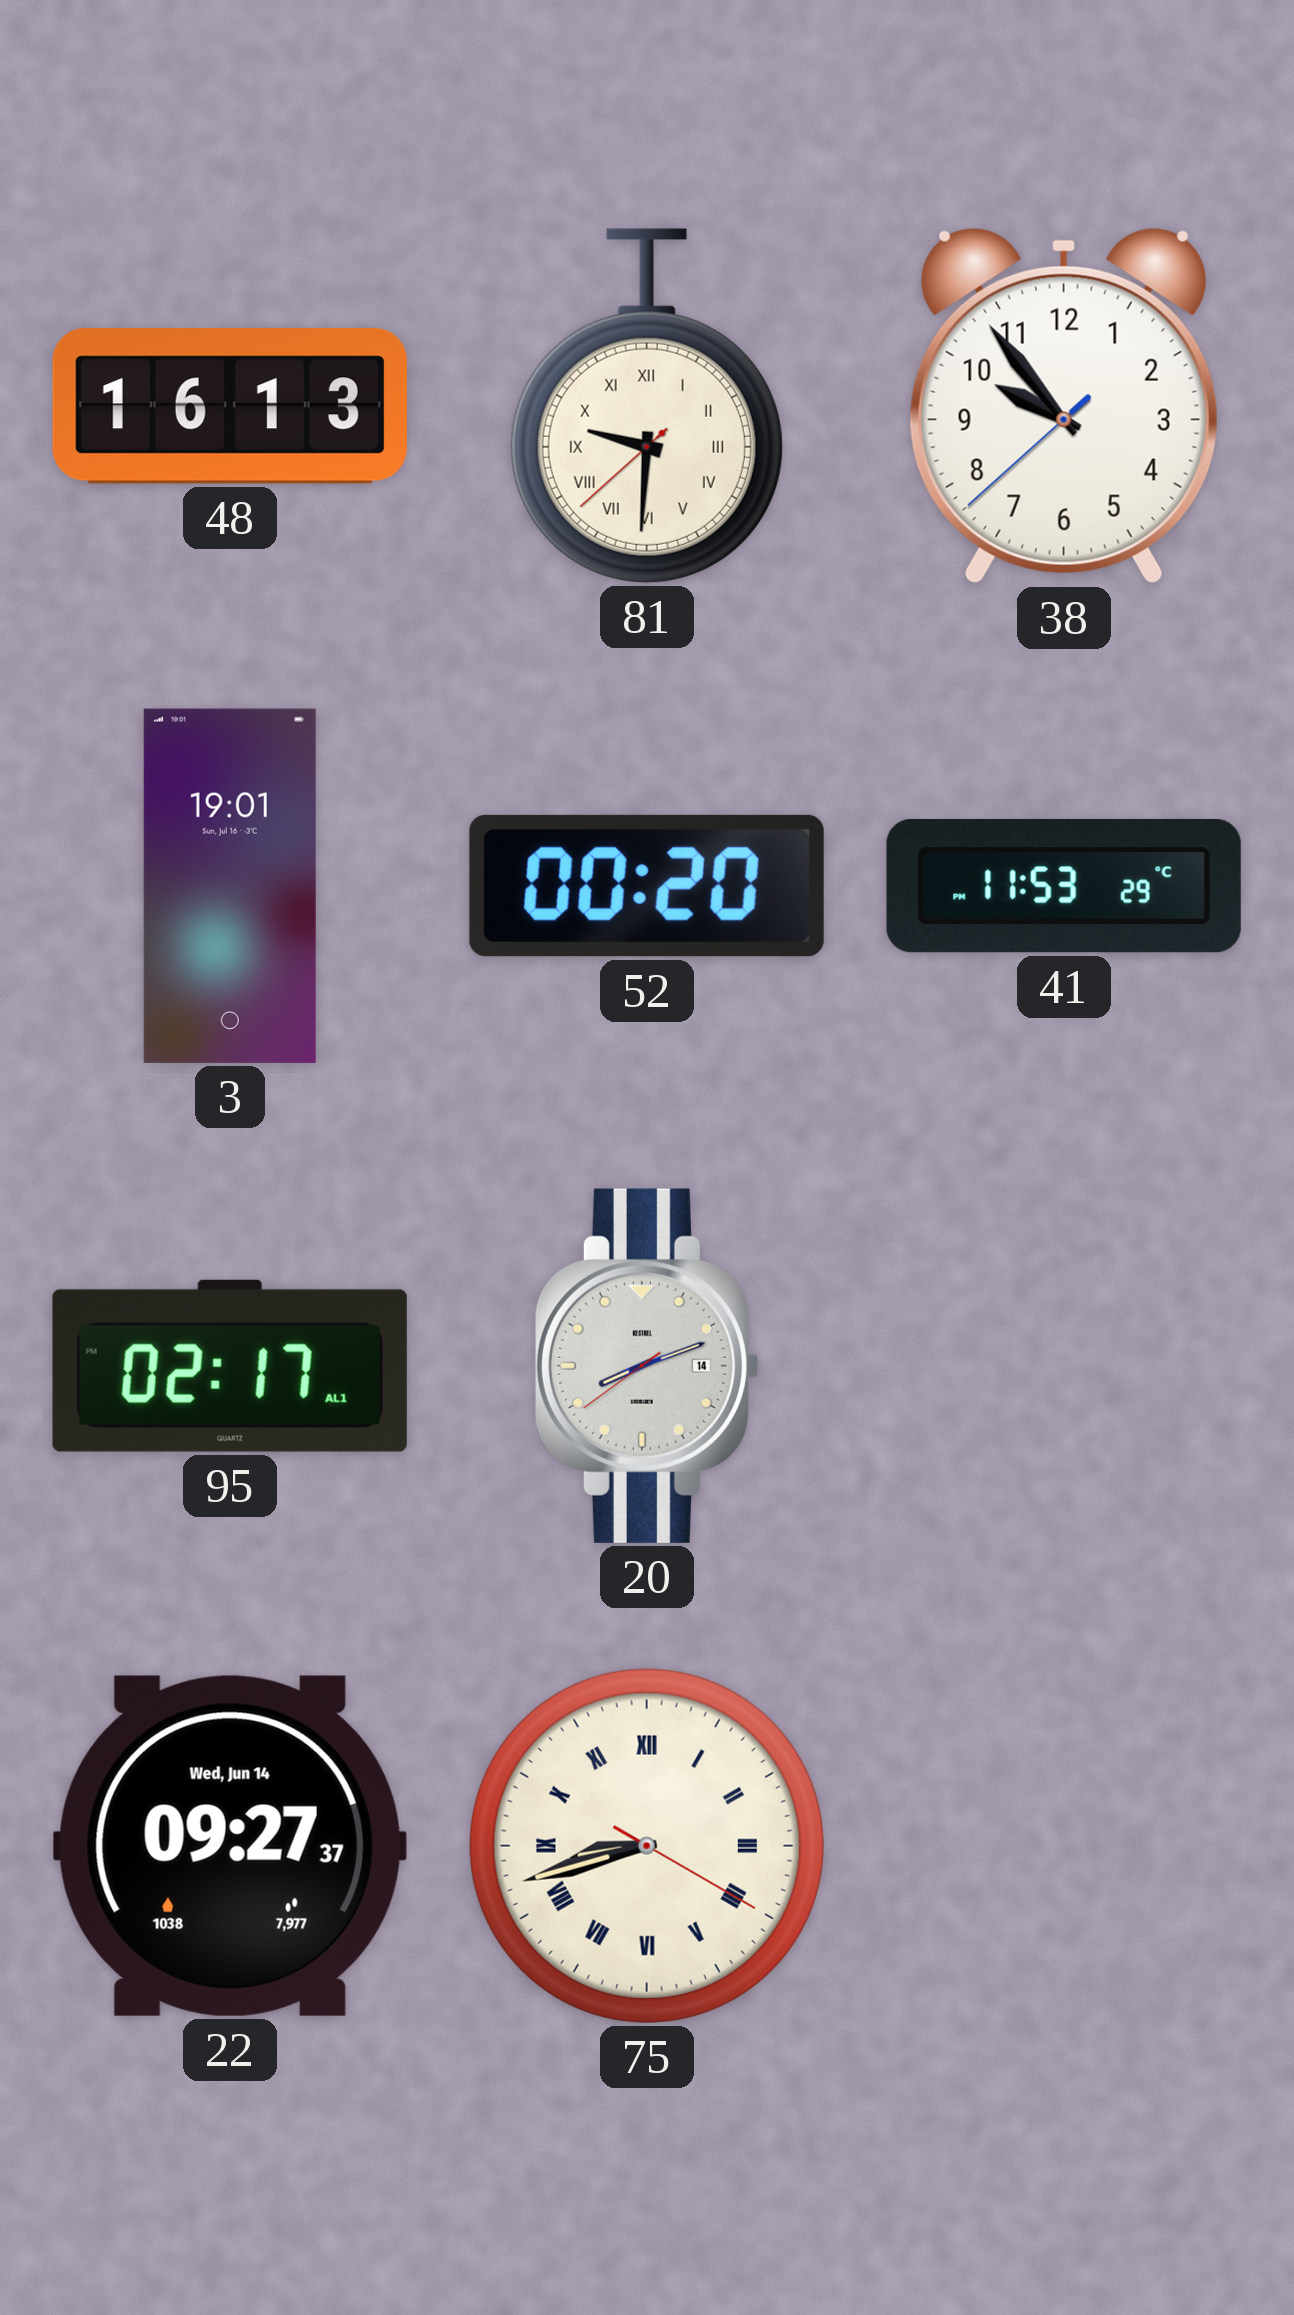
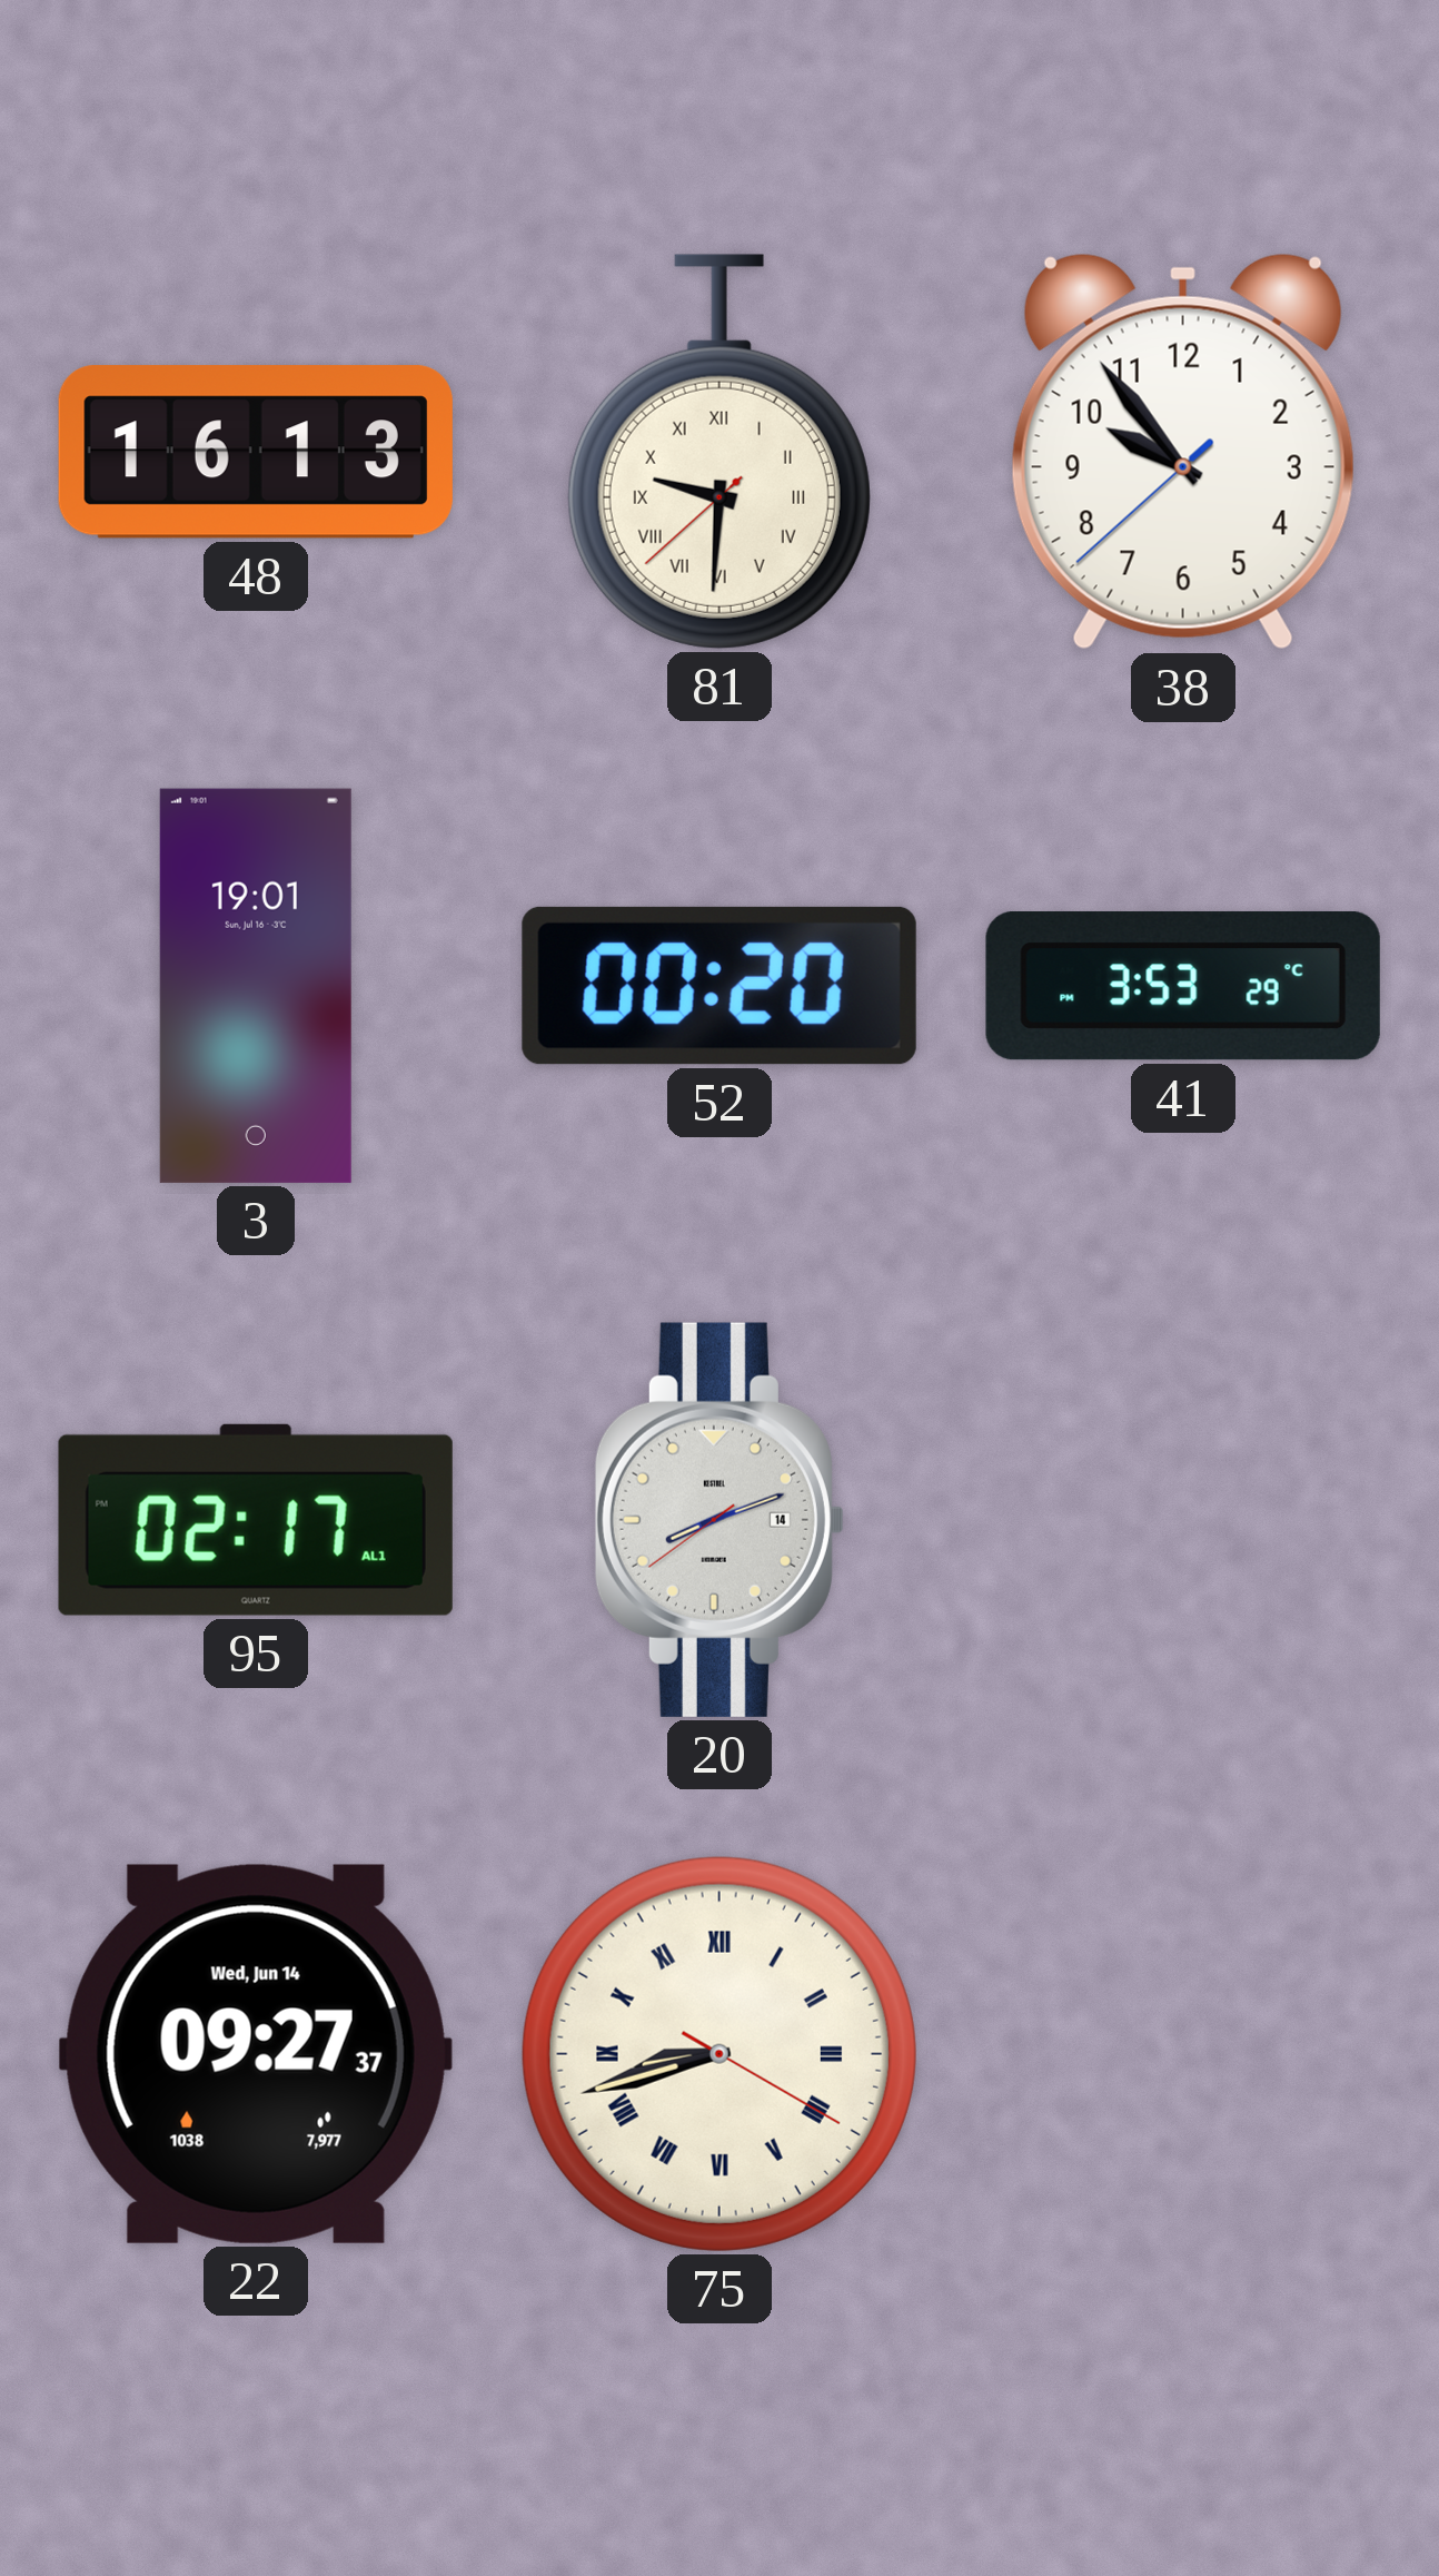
41: 11:53 -> 3:53
